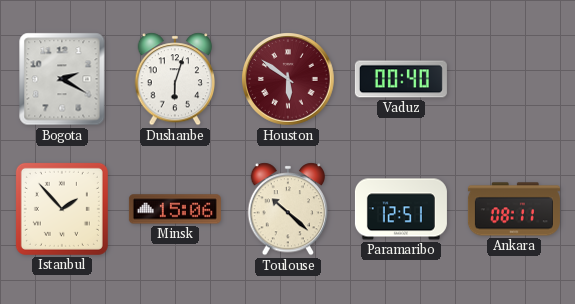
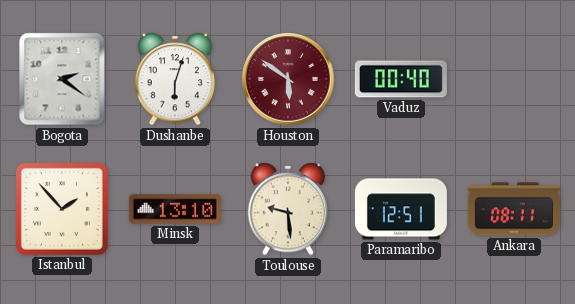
Bogota: 2:20 -> 2:21
Minsk: 15:06 -> 13:10
Toulouse: 10:22 -> 9:29
